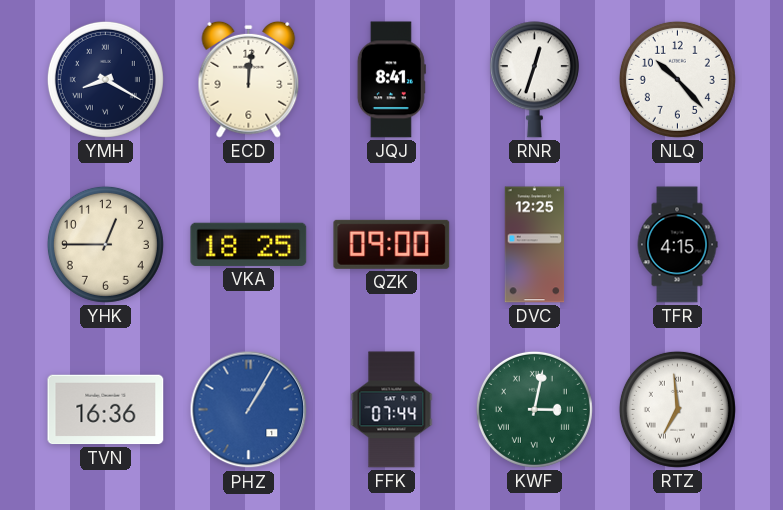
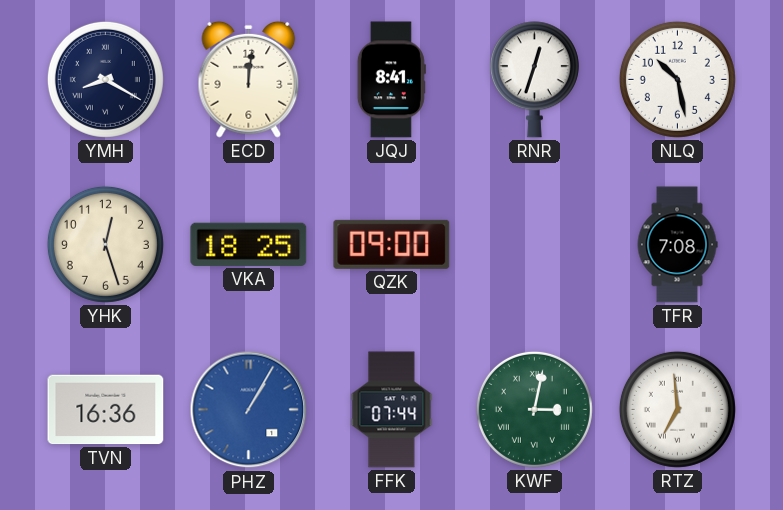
NLQ: 10:23 -> 10:28
YHK: 12:45 -> 12:27
DVC: 12:25 -> none
TFR: 4:15 -> 7:08
